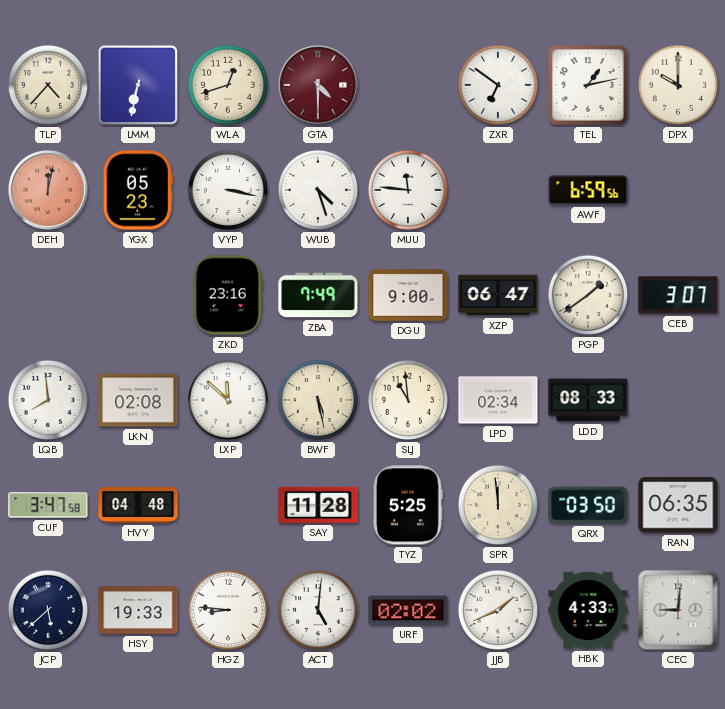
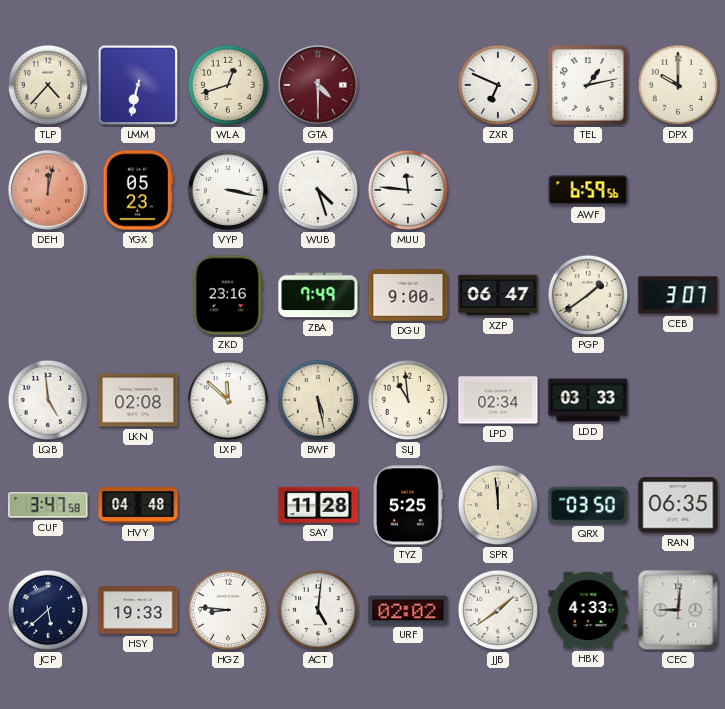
ZXR: 6:51 -> 6:49
LQB: 7:59 -> 4:59
LDD: 08:33 -> 03:33
JJB: 1:41 -> 1:39
